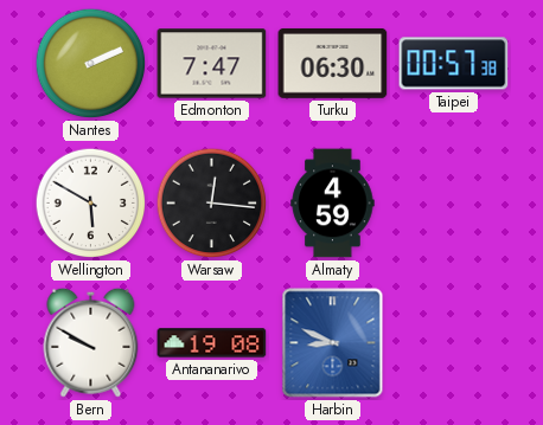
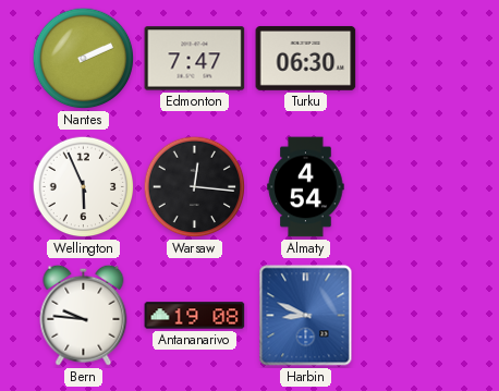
Taipei: 00:57 -> none
Wellington: 5:50 -> 5:56
Almaty: 4:59 -> 4:54
Bern: 9:50 -> 9:46
